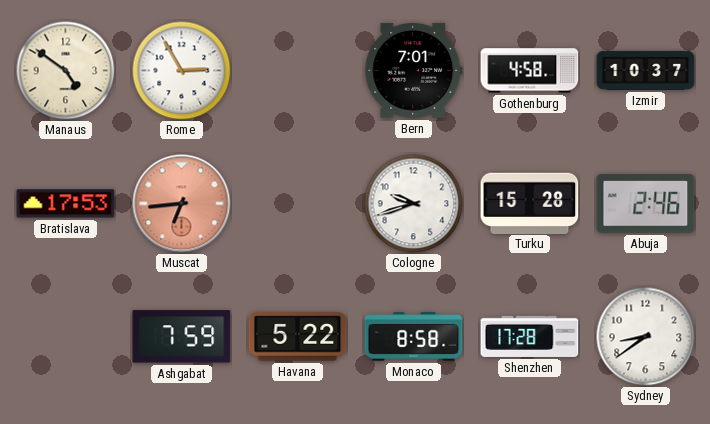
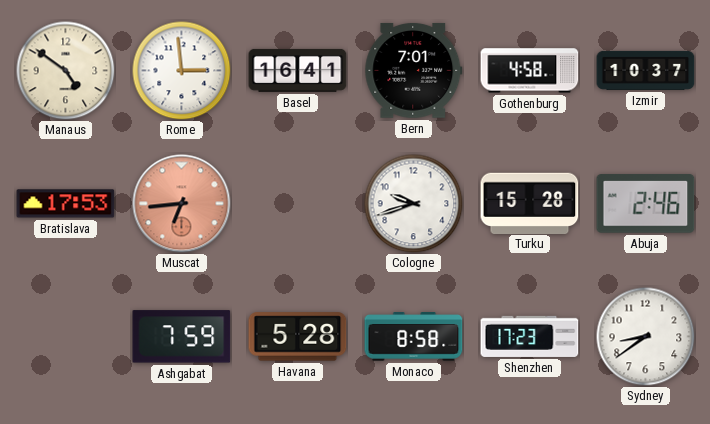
Rome: 2:55 -> 2:59
Basel: none -> 16:41
Havana: 5:22 -> 5:28
Shenzhen: 17:28 -> 17:23
